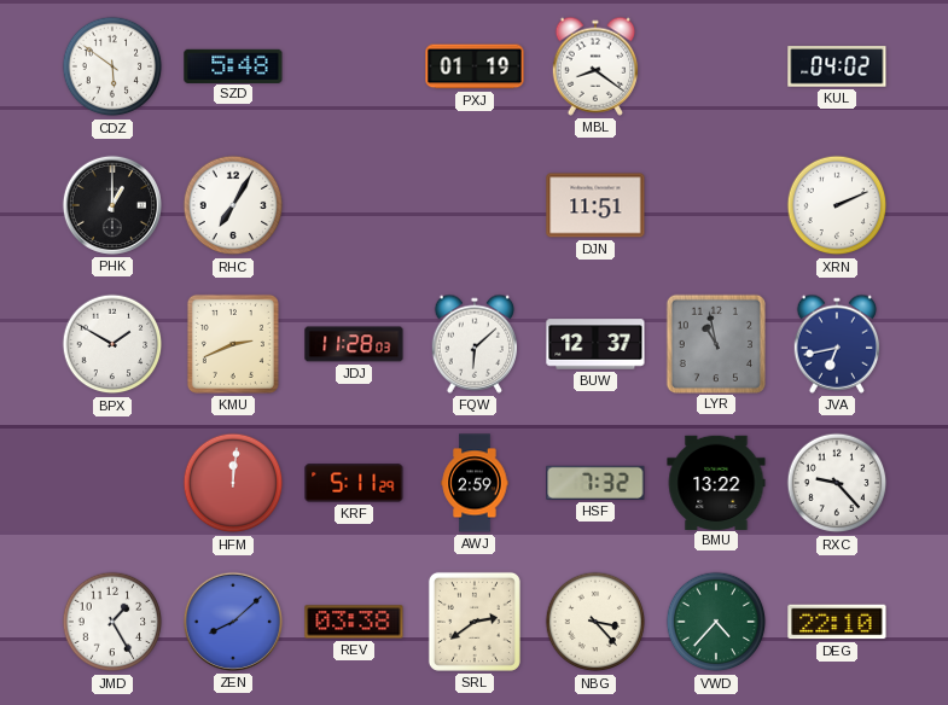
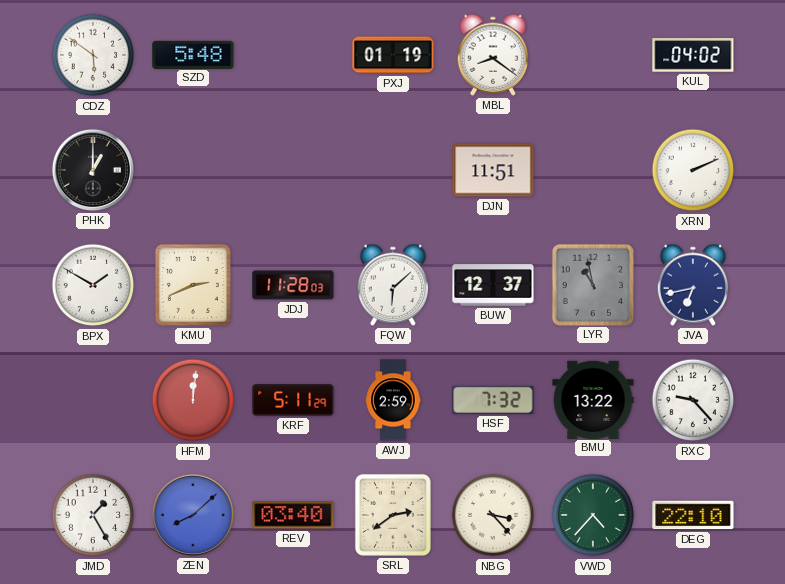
RHC: 7:05 -> none
REV: 03:38 -> 03:40
